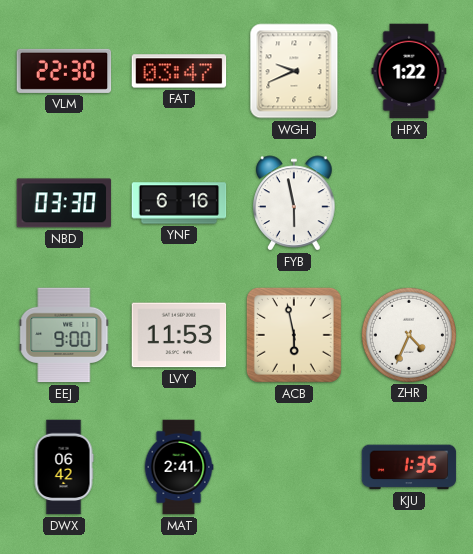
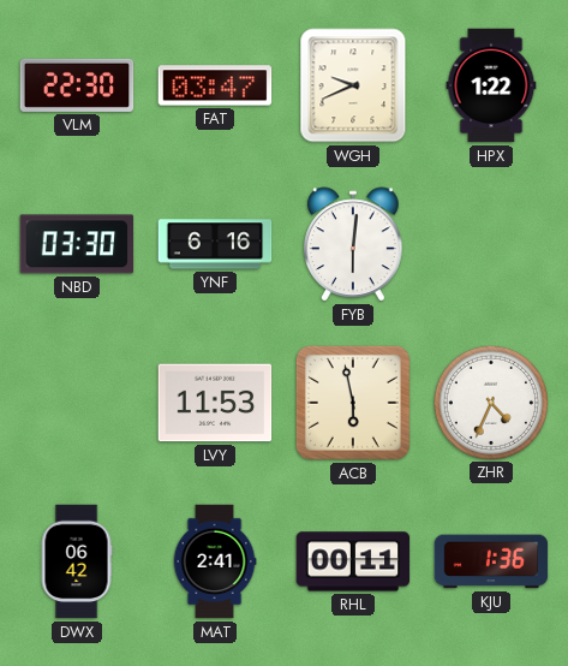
FYB: 5:58 -> 6:01
EEJ: 9:00 -> none
RHL: none -> 00:11
KJU: 1:35 -> 1:36
